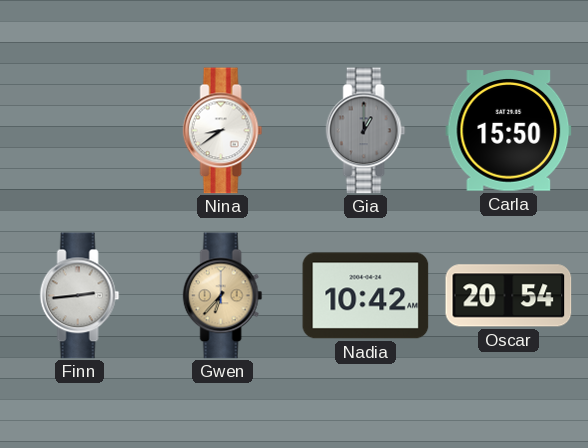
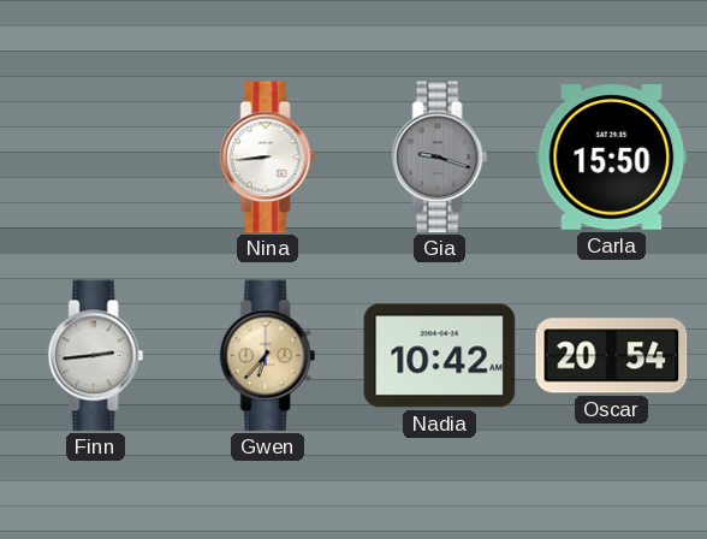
Nina: 8:39 -> 8:44
Gia: 1:00 -> 9:18
